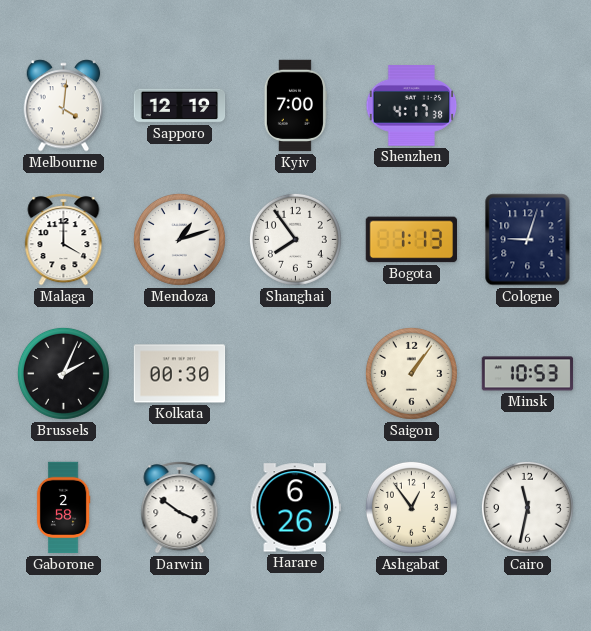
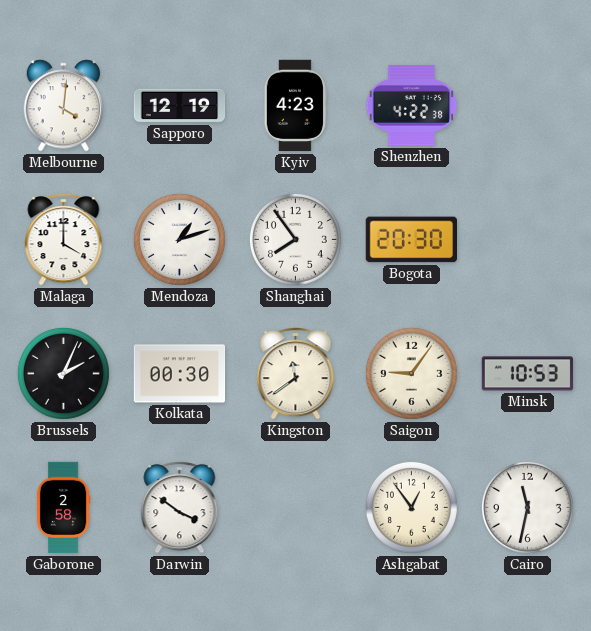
Kyiv: 7:00 -> 4:23
Shenzhen: 4:17 -> 4:22
Bogota: 1:13 -> 20:30
Cologne: 9:03 -> none
Kingston: none -> 11:39
Saigon: 1:06 -> 9:06
Harare: 6:26 -> none
